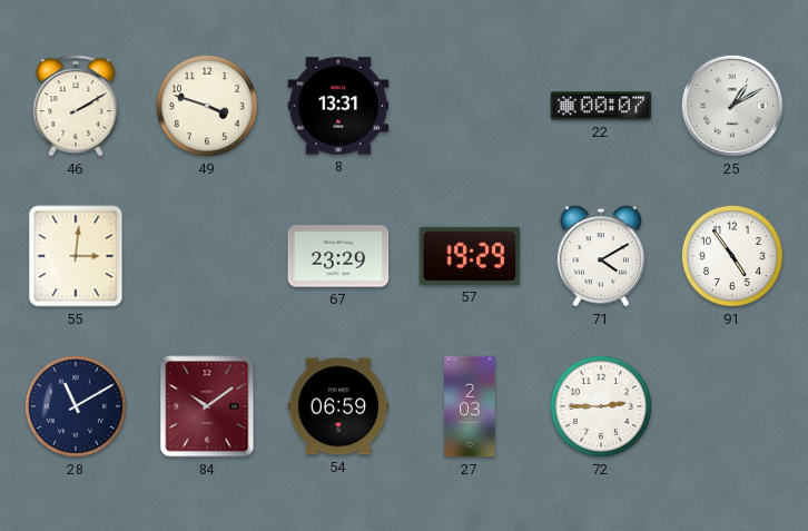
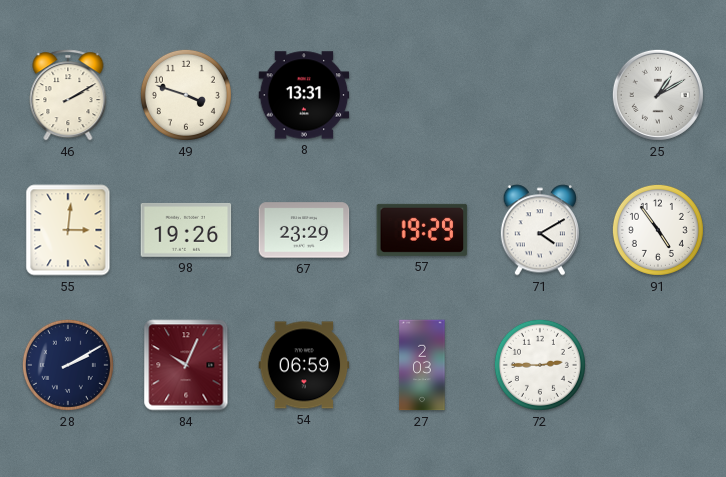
22: 00:07 -> none
98: none -> 19:26
28: 11:10 -> 2:10
84: 10:09 -> 10:04
